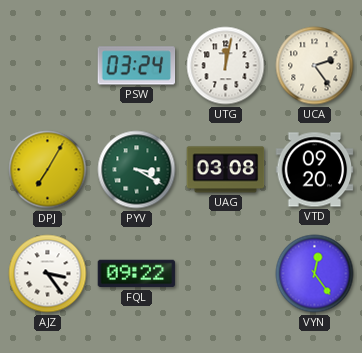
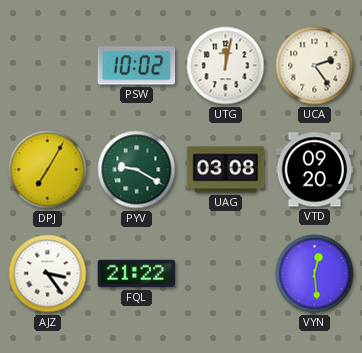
PSW: 03:24 -> 10:02
PYV: 3:20 -> 9:20
FQL: 09:22 -> 21:22
VYN: 12:24 -> 12:29
